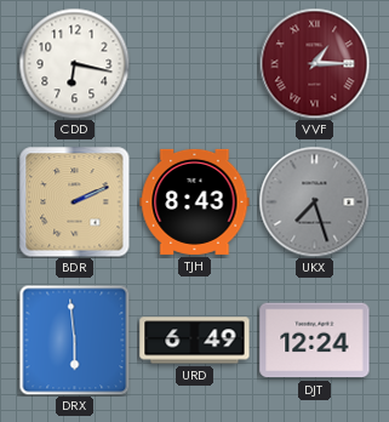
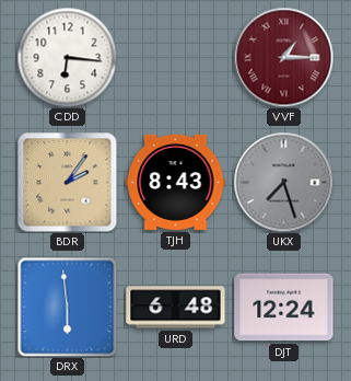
CDD: 6:17 -> 6:16
BDR: 2:11 -> 2:06
URD: 6:49 -> 6:48
